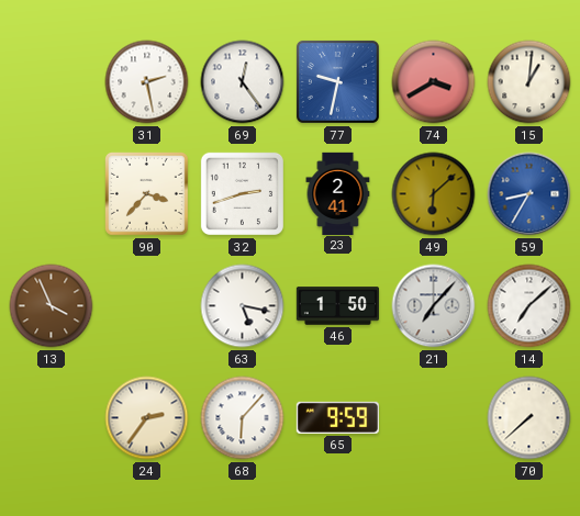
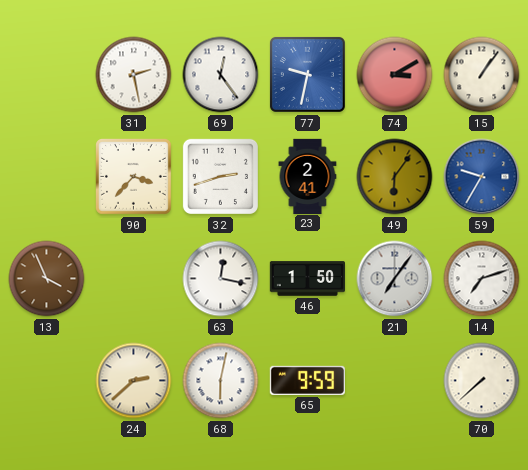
74: 3:40 -> 3:10
15: 1:01 -> 1:06
49: 6:08 -> 6:06
59: 8:35 -> 9:35
63: 5:17 -> 12:17
21: 7:07 -> 7:06
14: 7:08 -> 7:12
24: 2:36 -> 2:38
68: 6:07 -> 6:02
